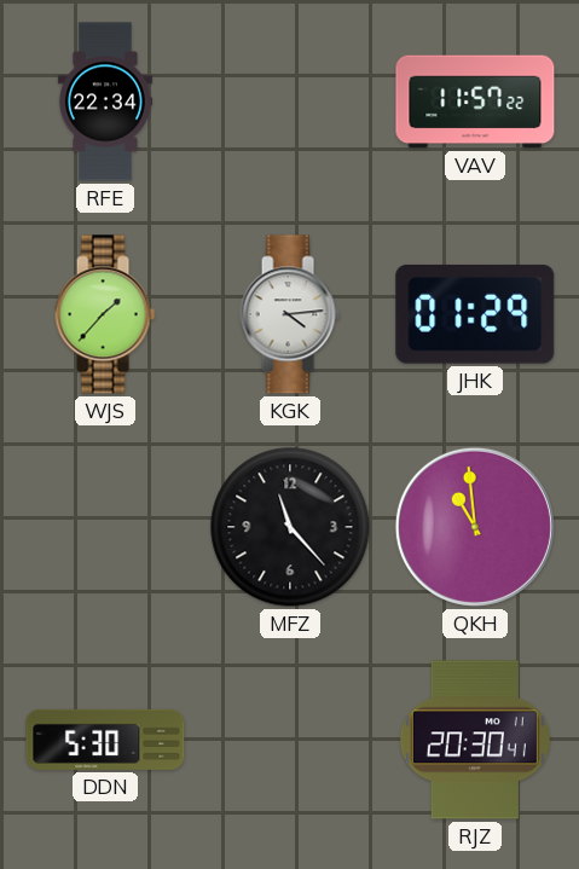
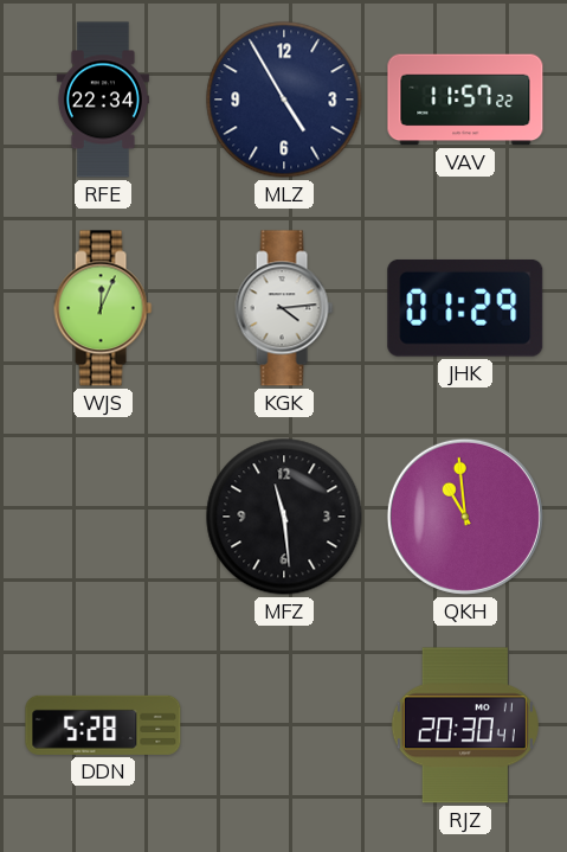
MLZ: none -> 4:55
WJS: 1:37 -> 12:04
MFZ: 11:23 -> 11:29
DDN: 5:30 -> 5:28
